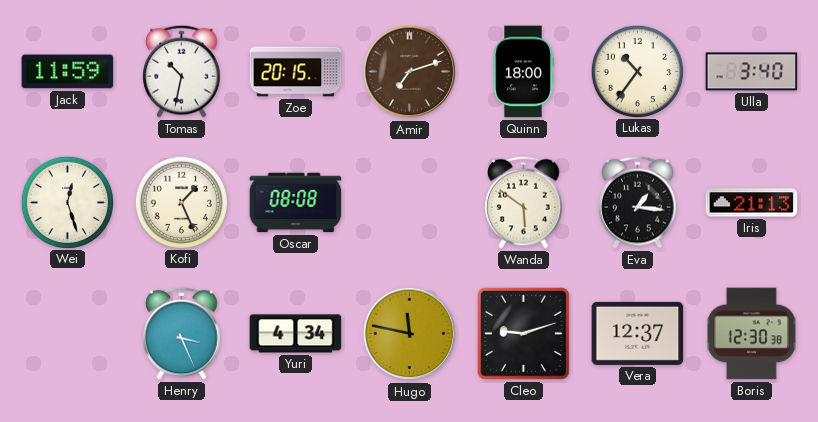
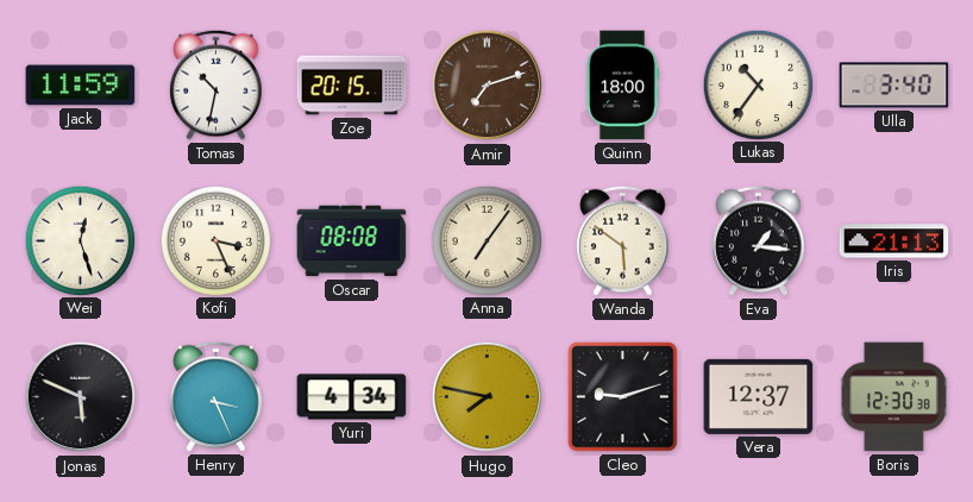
Kofi: 1:26 -> 3:26
Anna: none -> 7:06
Jonas: none -> 5:49
Hugo: 11:47 -> 7:47
